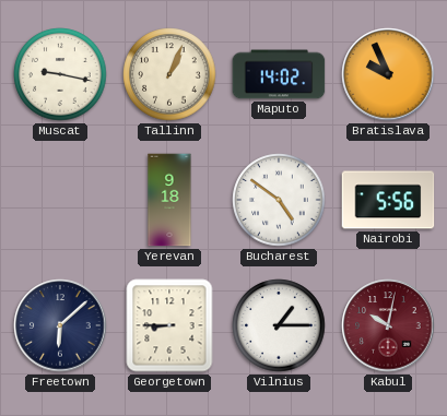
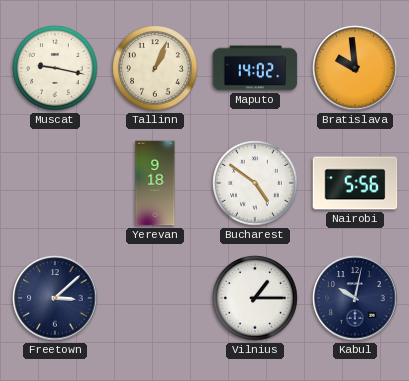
Bratislava: 9:56 -> 9:59
Freetown: 6:08 -> 3:08
Georgetown: 8:45 -> none
Kabul dial: burgundy -> navy
